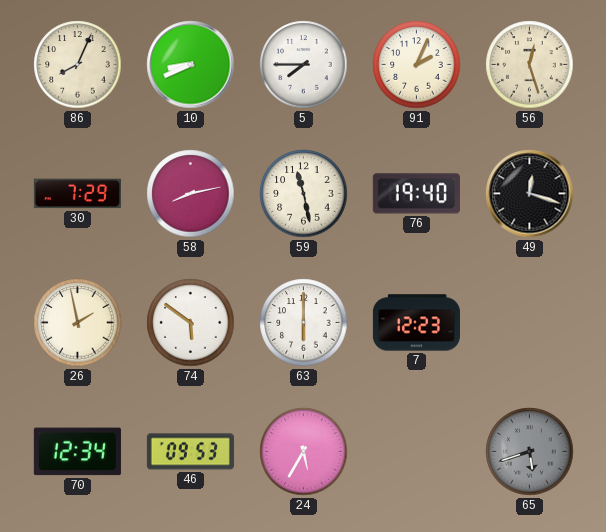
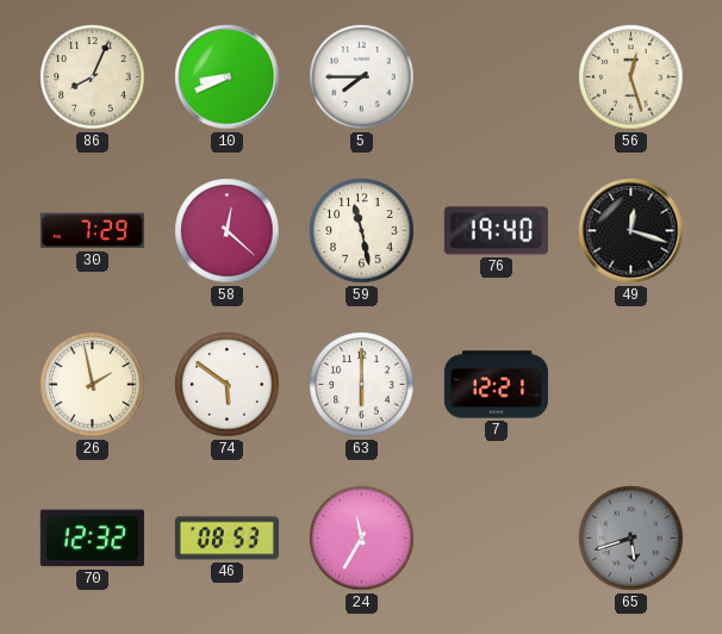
91: 2:04 -> none
58: 8:13 -> 12:22
7: 12:23 -> 12:21
70: 12:34 -> 12:32
46: 09:53 -> 08:53
24: 5:35 -> 11:35
